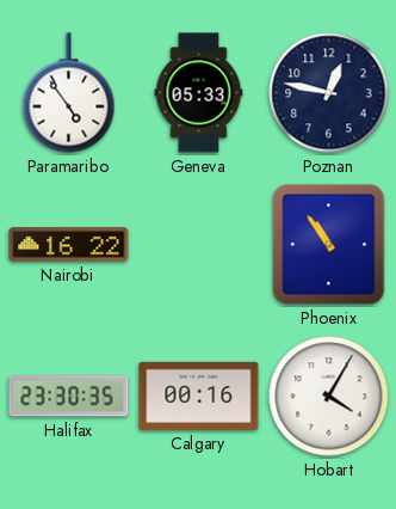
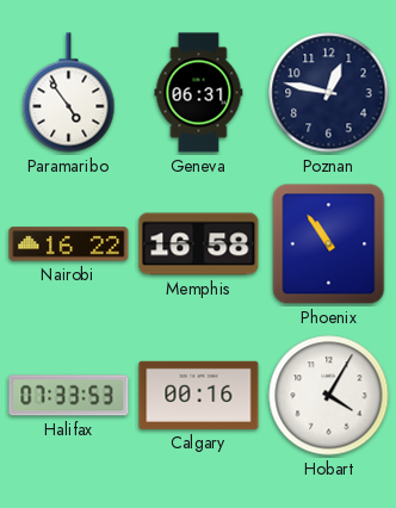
Geneva: 05:33 -> 06:31
Memphis: none -> 16:58
Halifax: 23:30 -> 07:33
